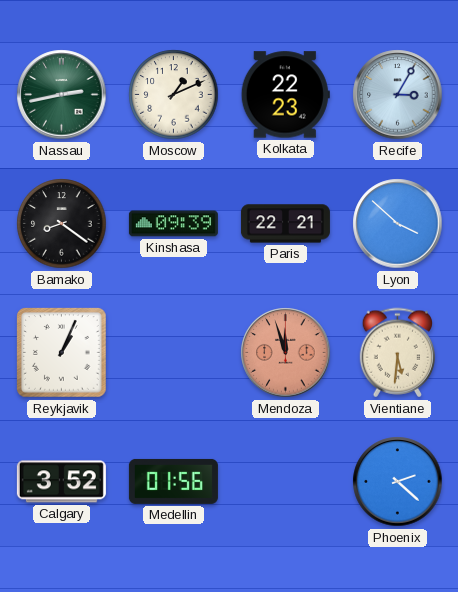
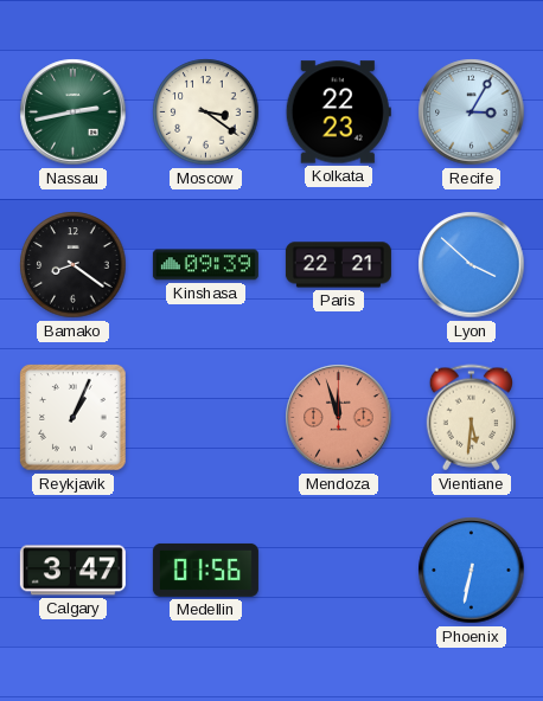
Moscow: 1:11 -> 3:21
Calgary: 3:52 -> 3:47
Phoenix: 2:22 -> 6:32
